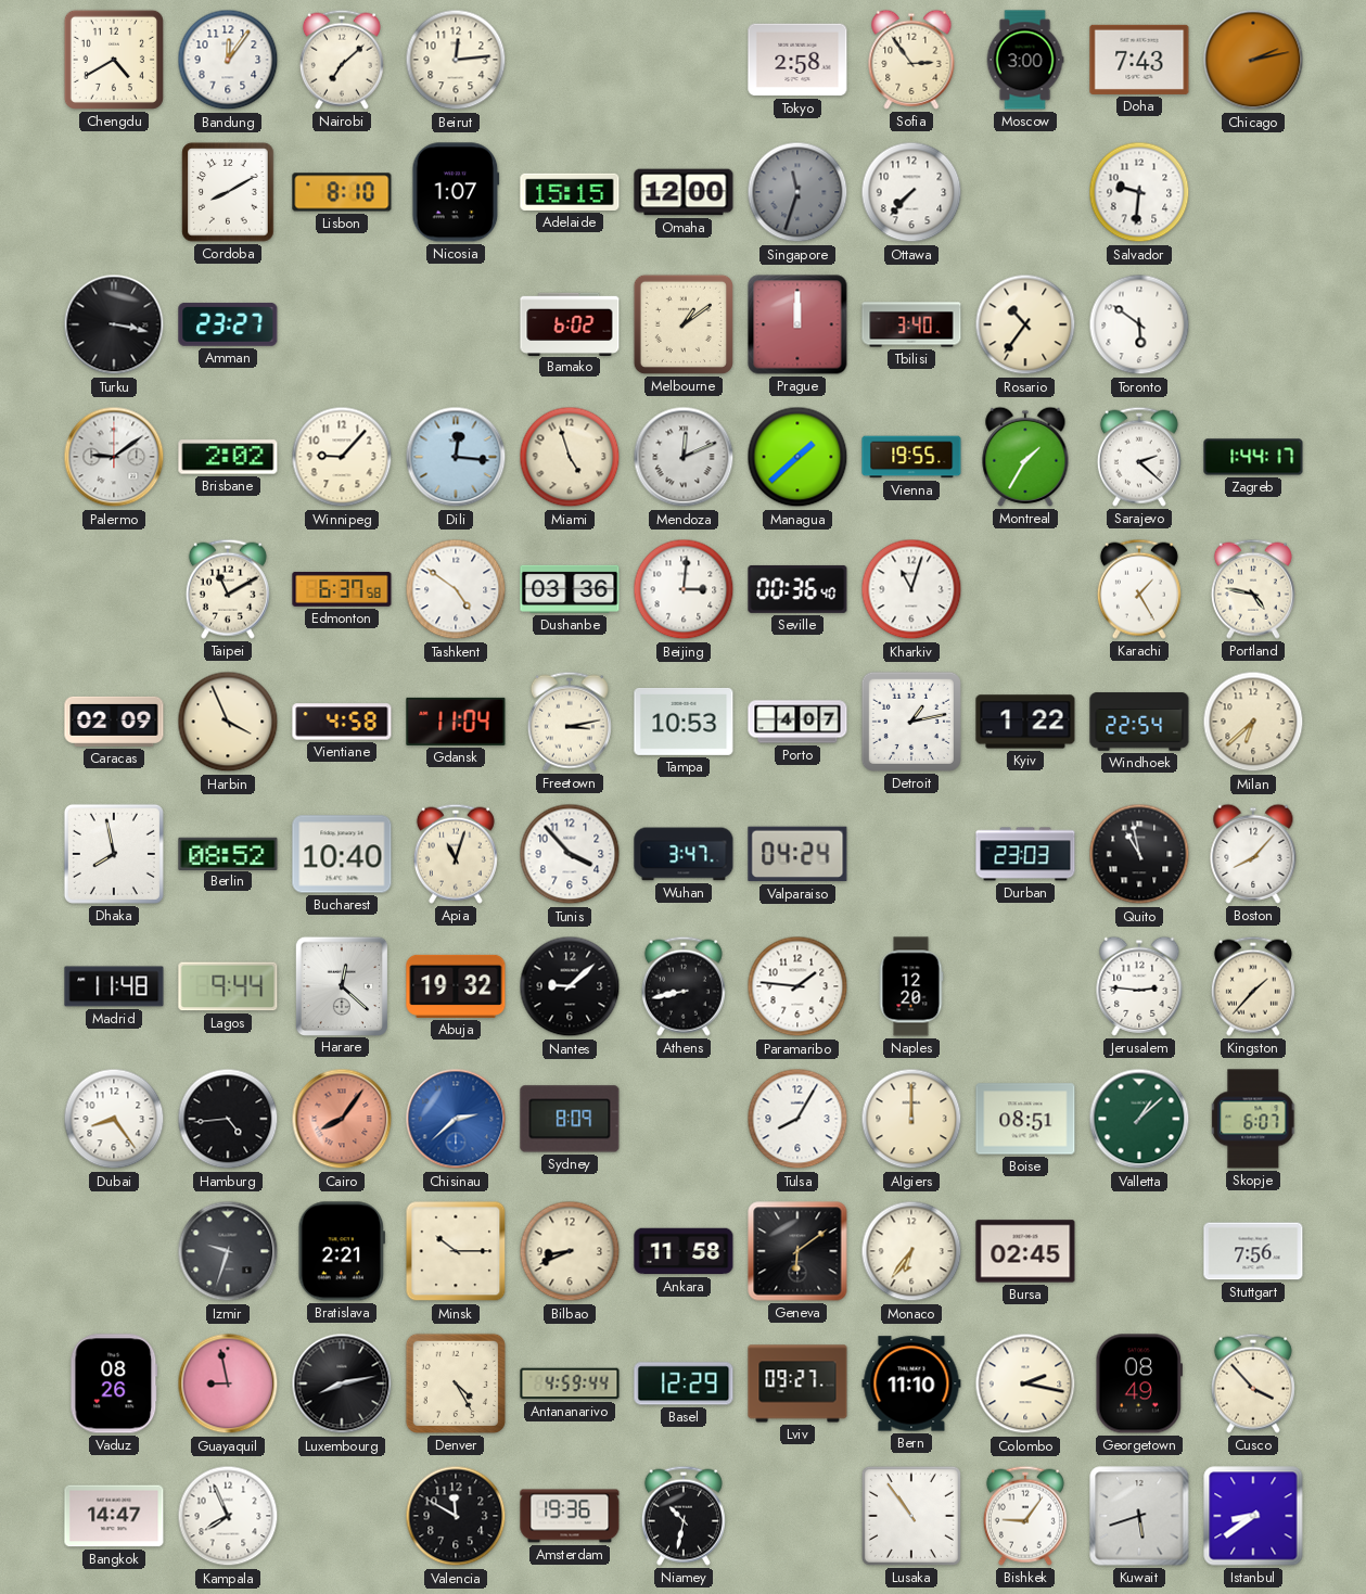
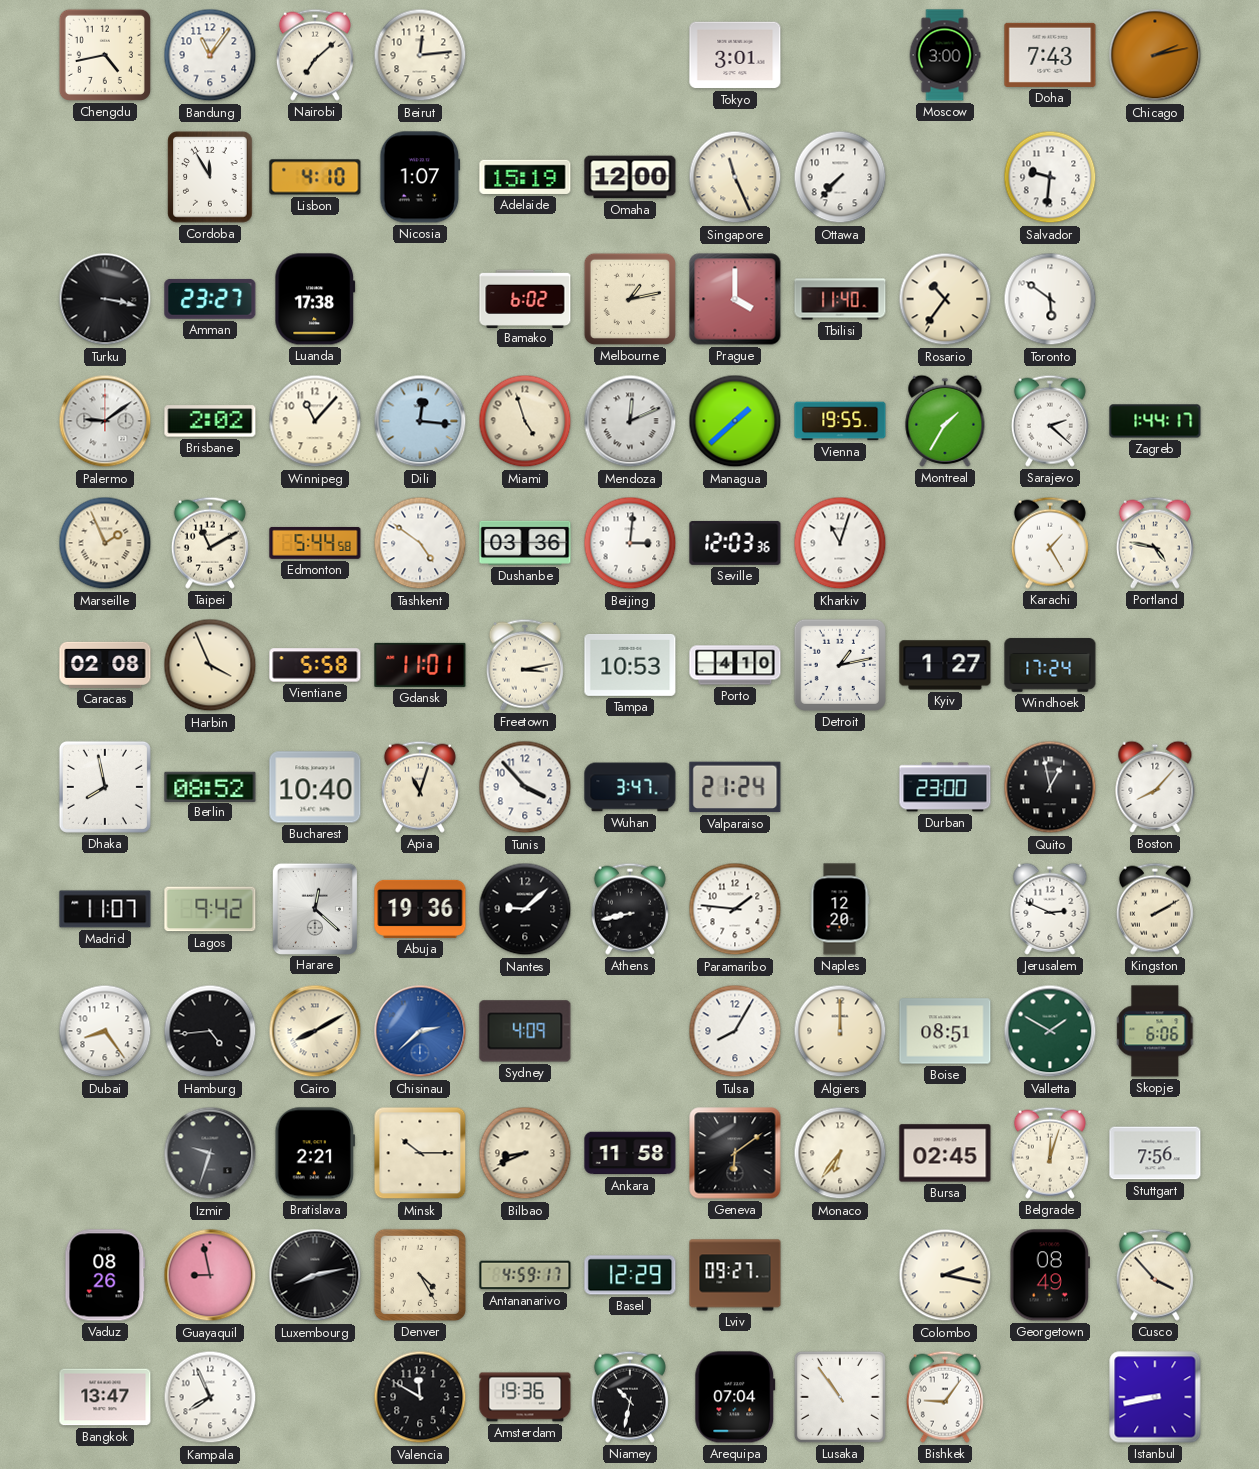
Chengdu: 4:40 -> 4:43
Bandung: 12:06 -> 11:06
Tokyo: 2:58 -> 3:01
Sofia: 2:54 -> none
Cordoba: 8:10 -> 11:55
Lisbon: 8:10 -> 4:10
Adelaide: 15:15 -> 15:19
Singapore: 11:33 -> 11:26
Singapore dial: grey -> cream
Luanda: none -> 17:38
Melbourne: 1:09 -> 1:13
Prague: 12:00 -> 4:00
Tbilisi: 3:40 -> 11:40
Winnipeg: 9:07 -> 11:07
Marseille: none -> 1:56
Edmonton: 6:37 -> 5:44
Seville: 00:36 -> 12:03
Caracas: 02:09 -> 02:08
Vientiane: 4:58 -> 5:58
Gdansk: 11:04 -> 11:01
Porto: 4:07 -> 4:10
Kyiv: 1:22 -> 1:27
Windhoek: 22:54 -> 17:24
Milan: 6:38 -> none
Valparaiso: 04:24 -> 21:24
Durban: 23:03 -> 23:00
Quito: 10:58 -> 12:58
Madrid: 11:48 -> 11:07
Lagos: 9:44 -> 9:42
Abuja: 19:32 -> 19:36
Jerusalem: 2:46 -> 2:49
Kingston: 1:37 -> 2:10
Cairo: 8:06 -> 8:10
Cairo dial: salmon -> cream
Sydney: 8:09 -> 4:09
Valletta: 1:08 -> 1:50
Skopje: 6:07 -> 6:06
Belgrade: none -> 12:03
Antananarivo: 4:59:44 -> 4:59:17
Bern: 11:10 -> none
Bangkok: 14:47 -> 13:47
Arequipa: none -> 07:04
Kuwait: 5:42 -> none
Istanbul: 8:39 -> 8:43
